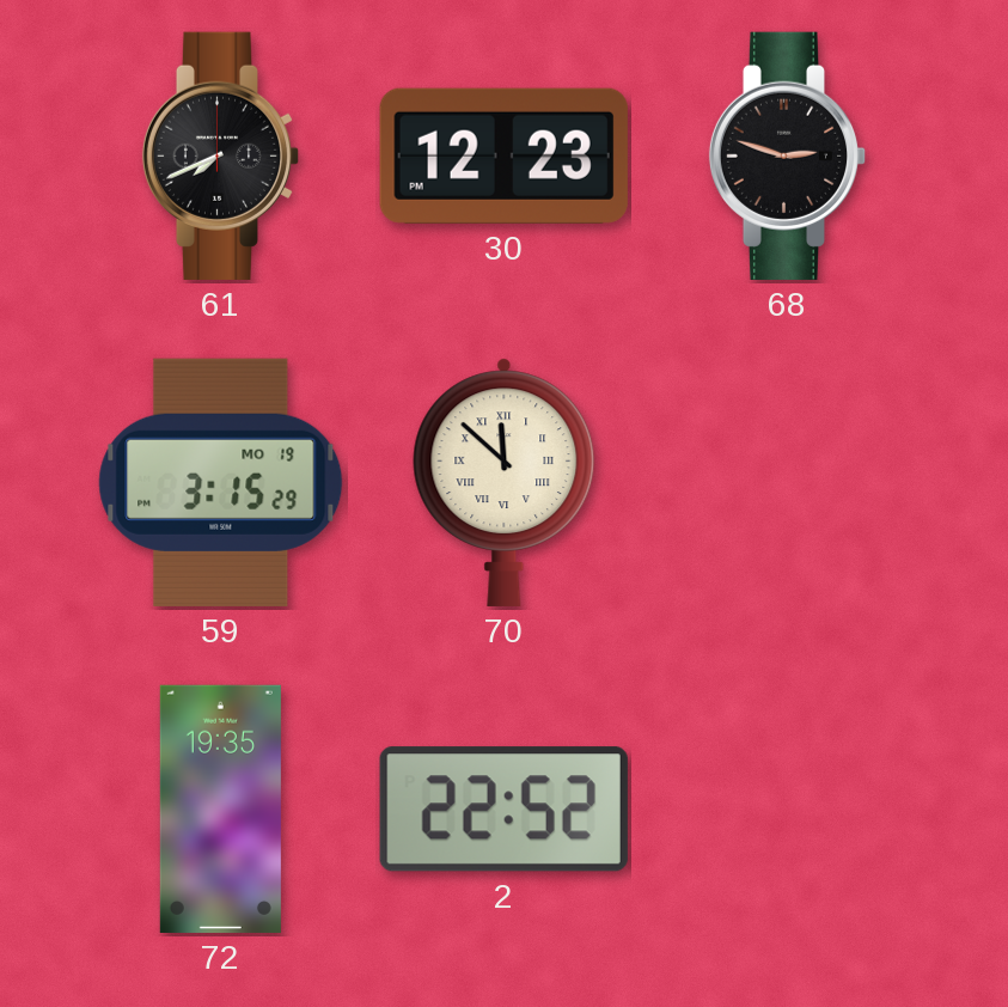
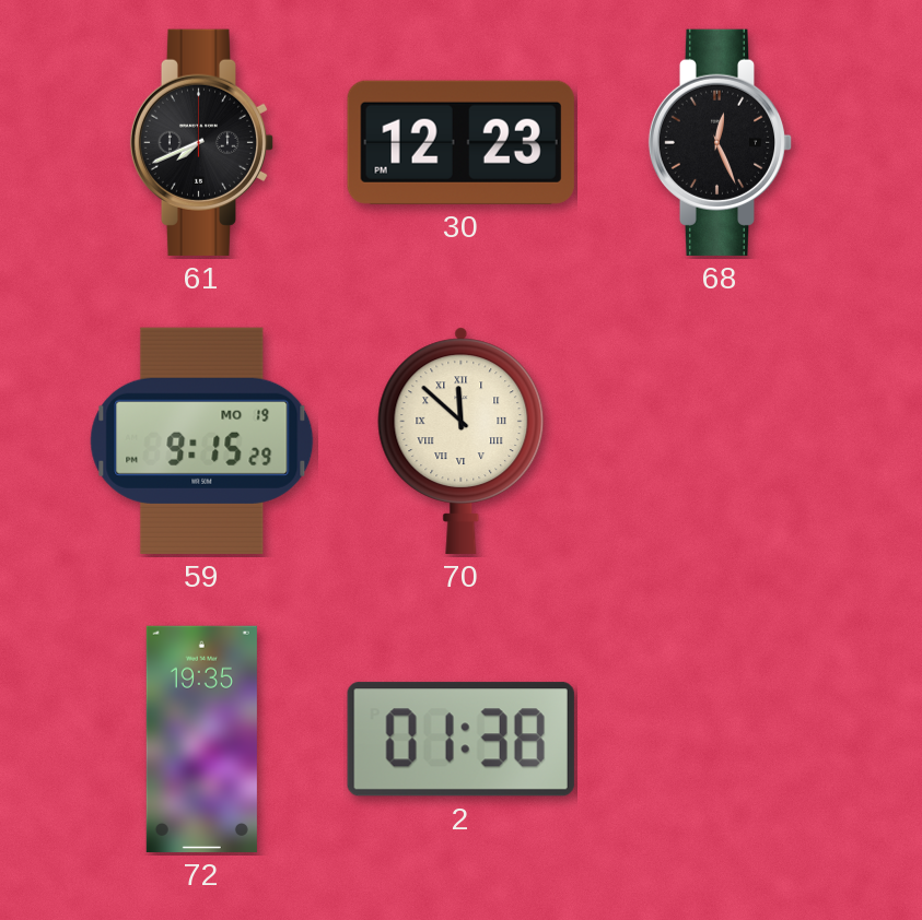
68: 2:48 -> 12:26
59: 3:15 -> 9:15
2: 22:52 -> 01:38
